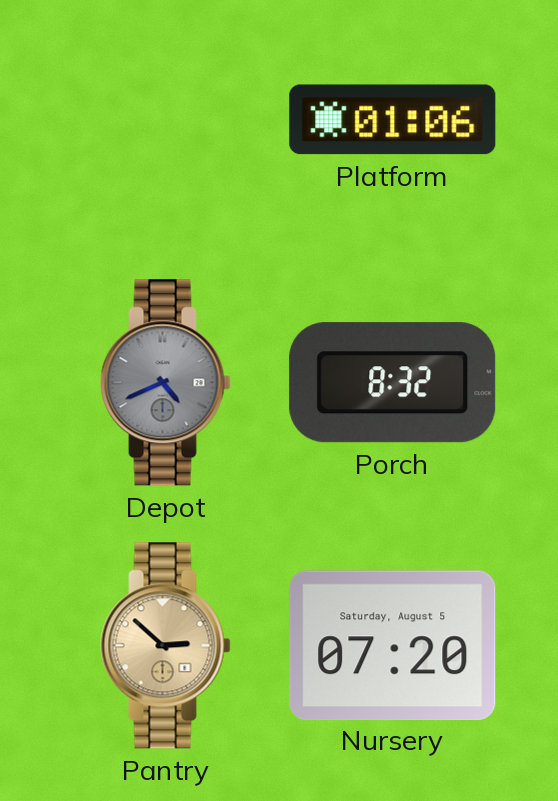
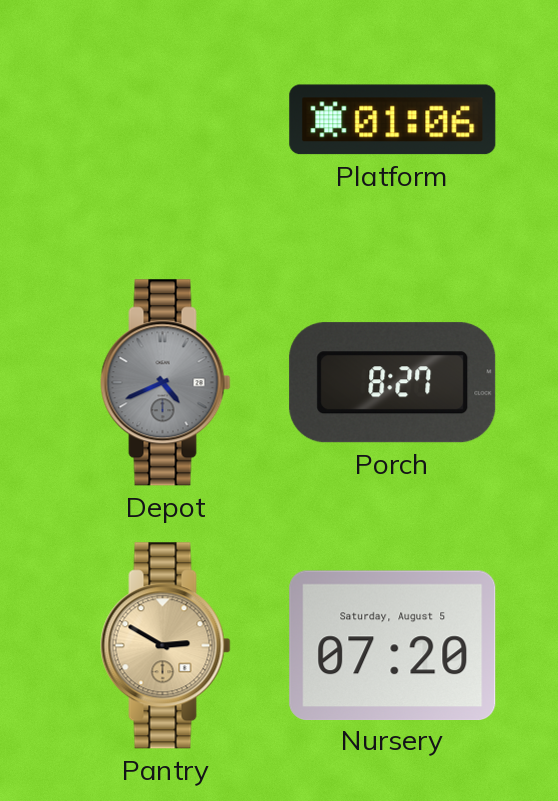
Porch: 8:32 -> 8:27
Pantry: 2:52 -> 2:50
